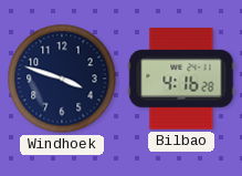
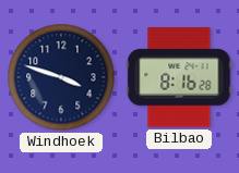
Bilbao: 4:16 -> 8:16
